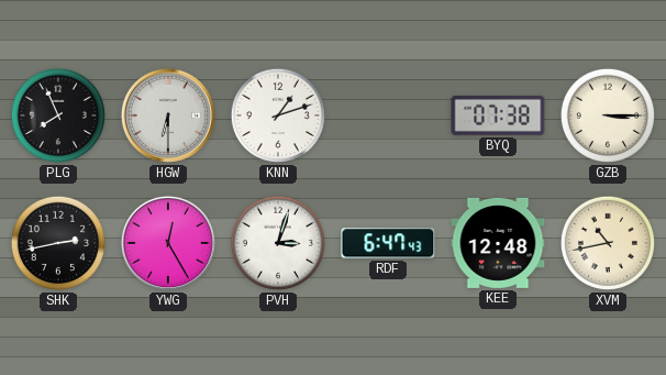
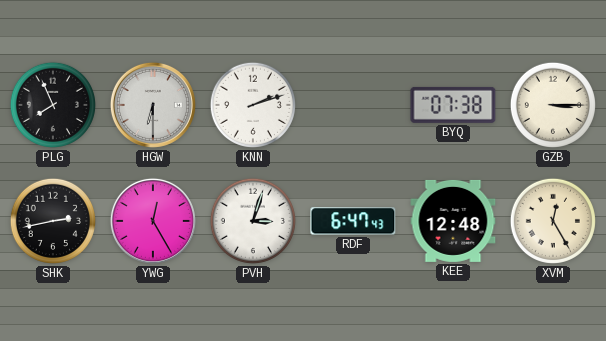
KNN: 1:12 -> 2:12
XVM: 10:43 -> 12:25
